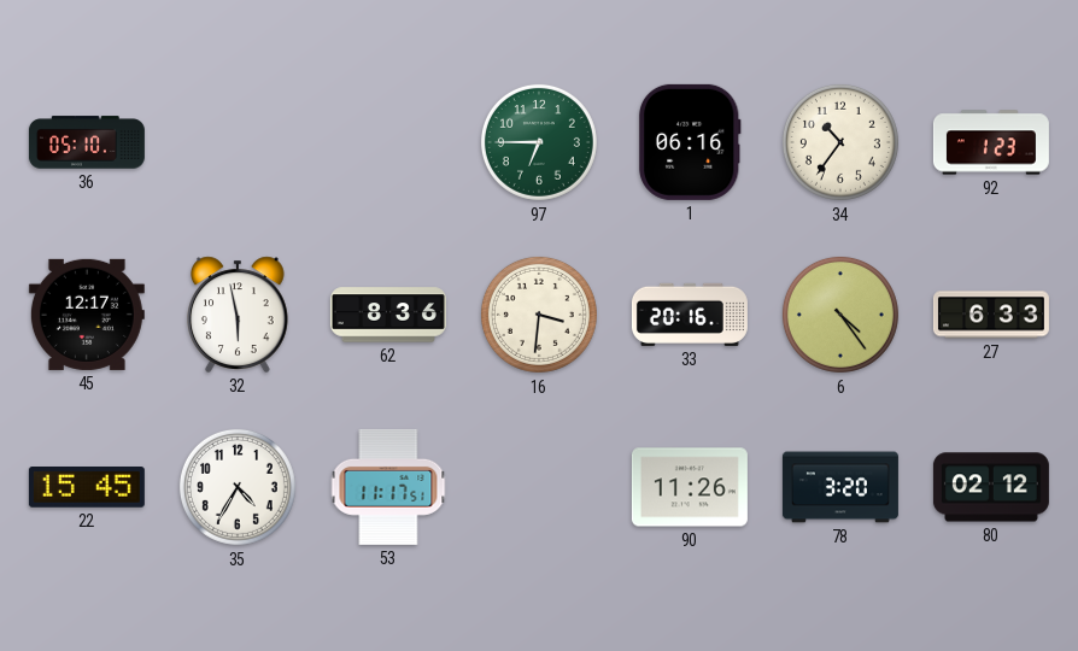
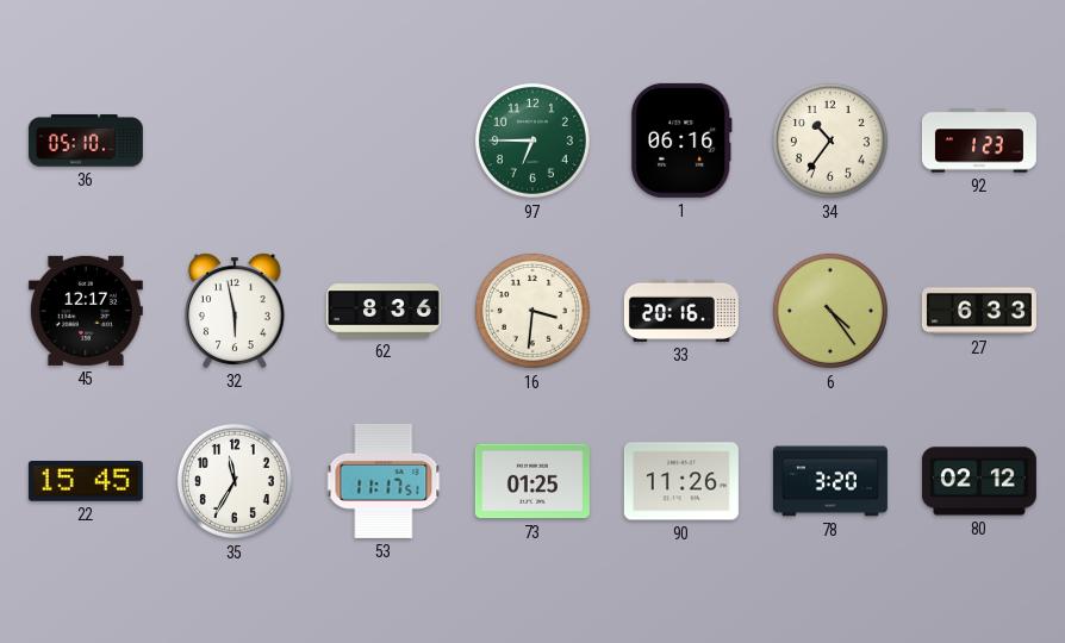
35: 4:35 -> 11:35
73: none -> 01:25
